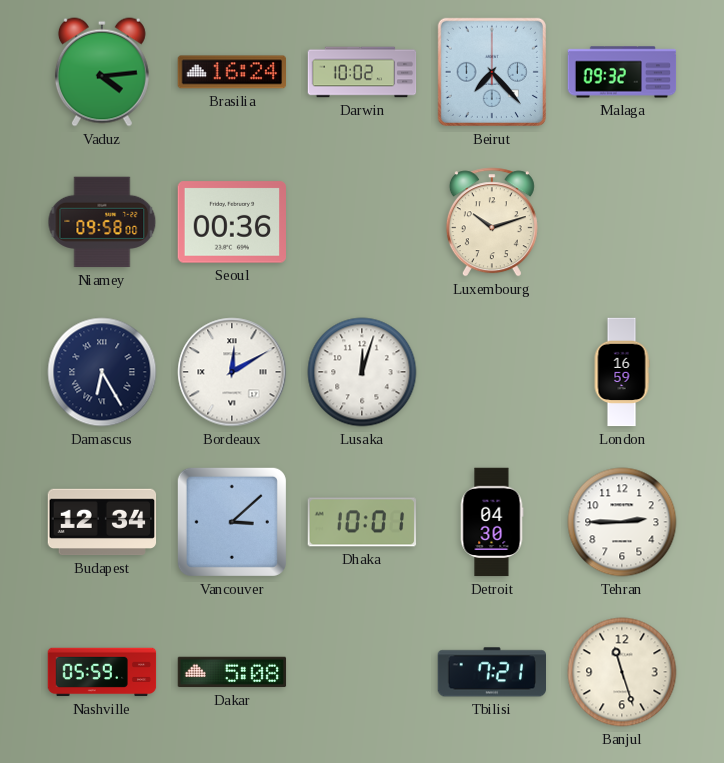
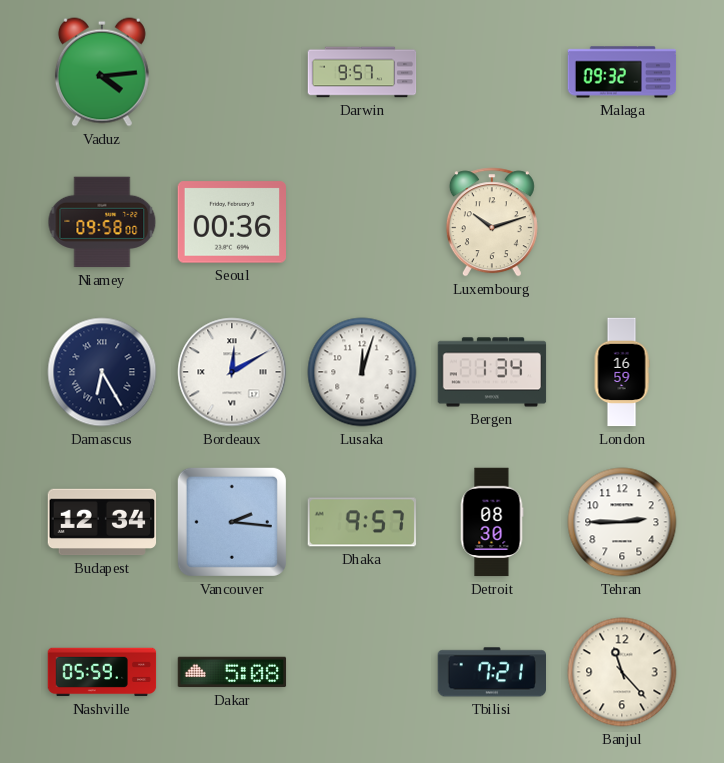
Brasilia: 16:24 -> none
Darwin: 10:02 -> 9:57
Beirut: 7:23 -> none
Bergen: none -> 1:34
Vancouver: 3:08 -> 2:16
Dhaka: 10:01 -> 9:57
Detroit: 04:30 -> 08:30
Banjul: 11:27 -> 11:23
